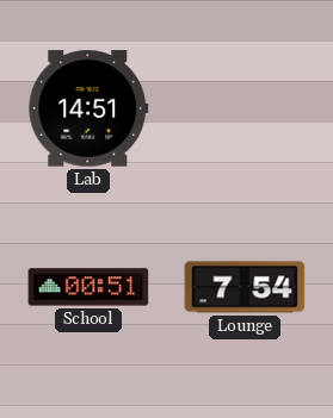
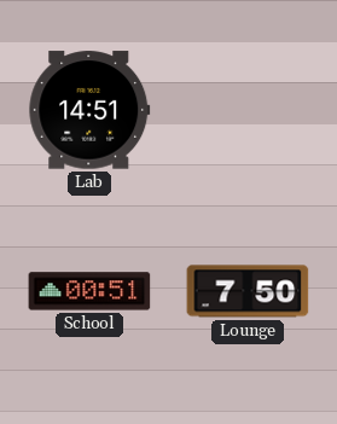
Lounge: 7:54 -> 7:50
